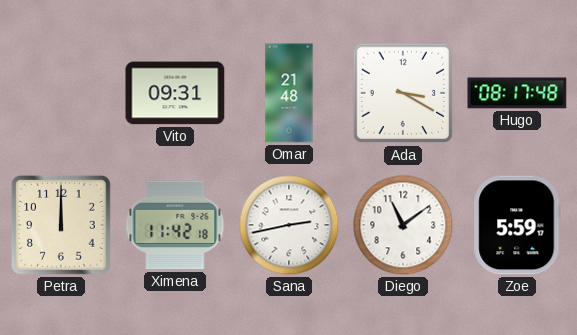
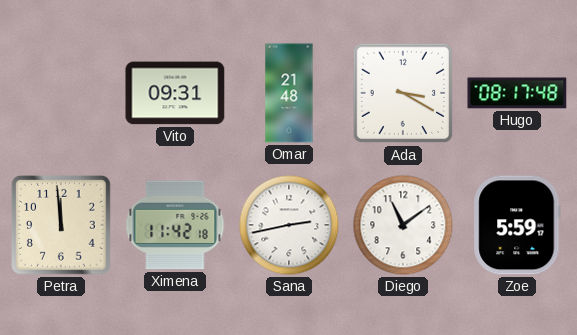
Petra: 12:00 -> 11:59
